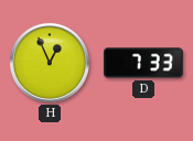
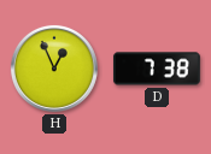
D: 7:33 -> 7:38
